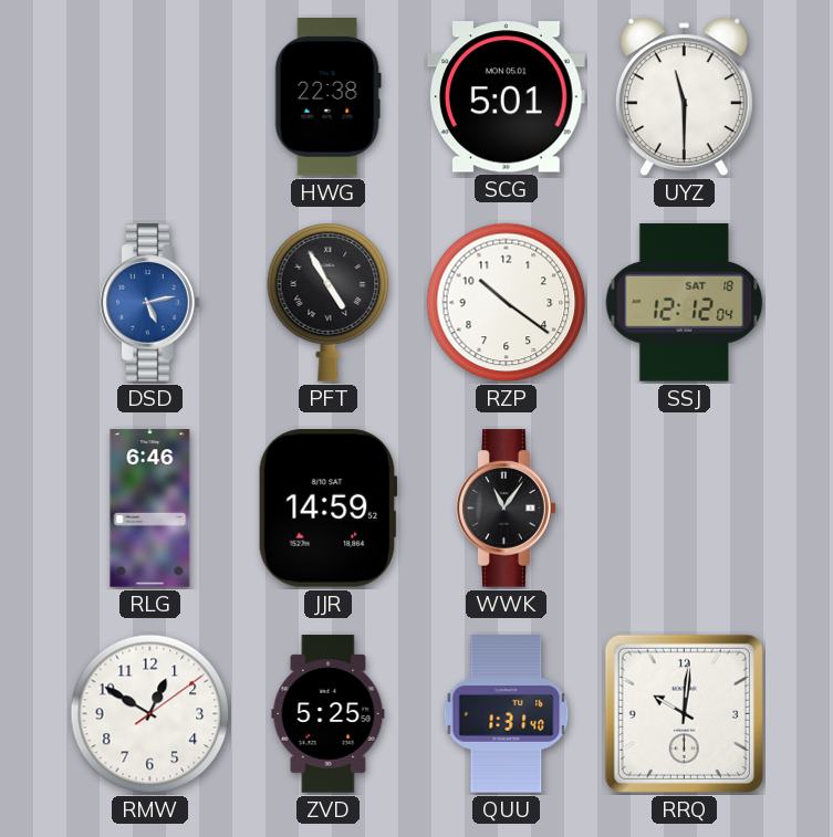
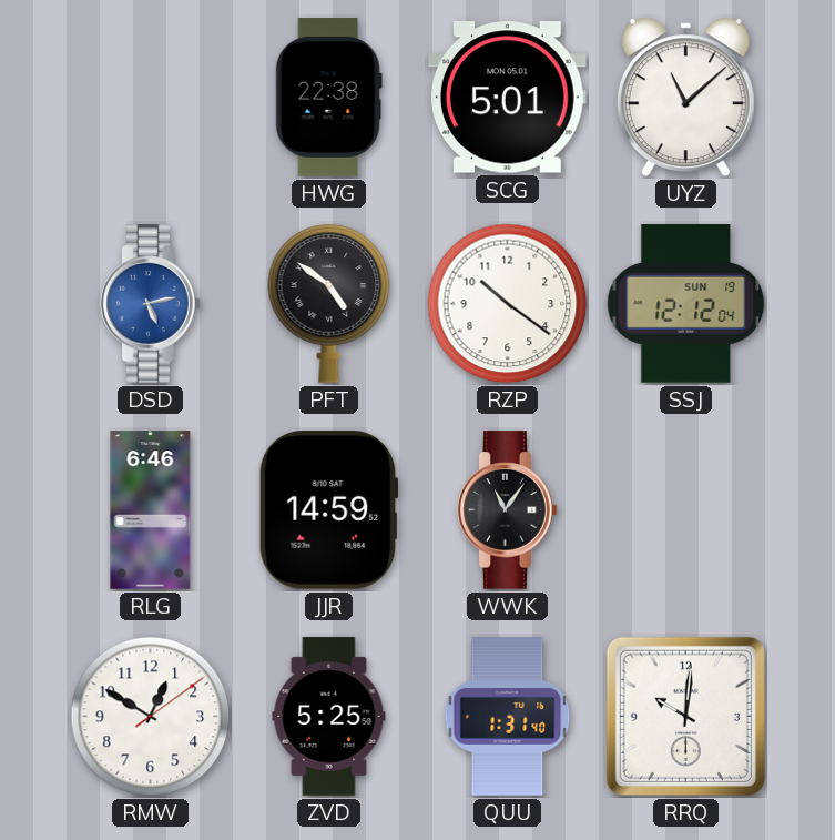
UYZ: 11:30 -> 11:08
PFT: 4:55 -> 4:51
SSJ date: SAT 18 -> SUN 19
